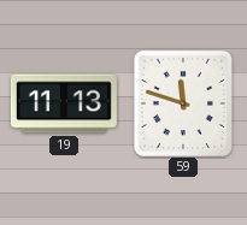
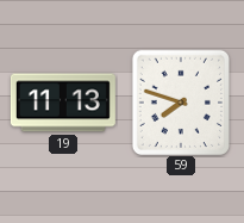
59: 11:48 -> 7:48
